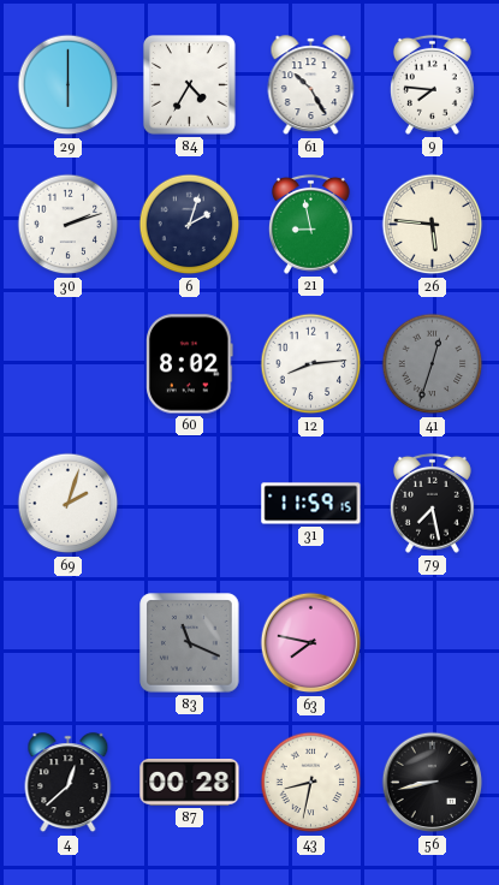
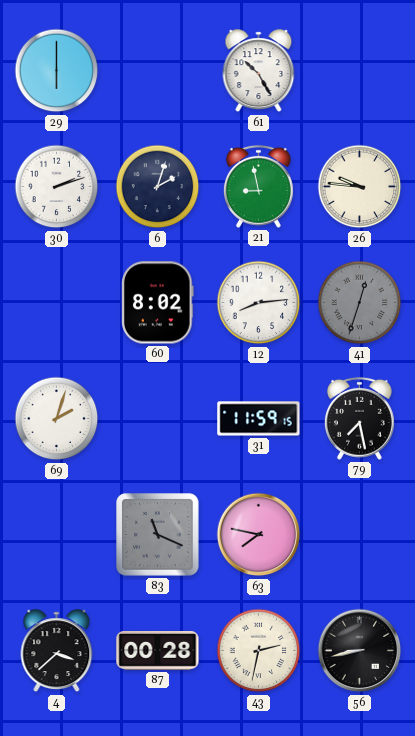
84: 4:35 -> none
9: 7:46 -> none
26: 5:46 -> 9:46
4: 12:38 -> 3:38
43: 8:32 -> 2:32
